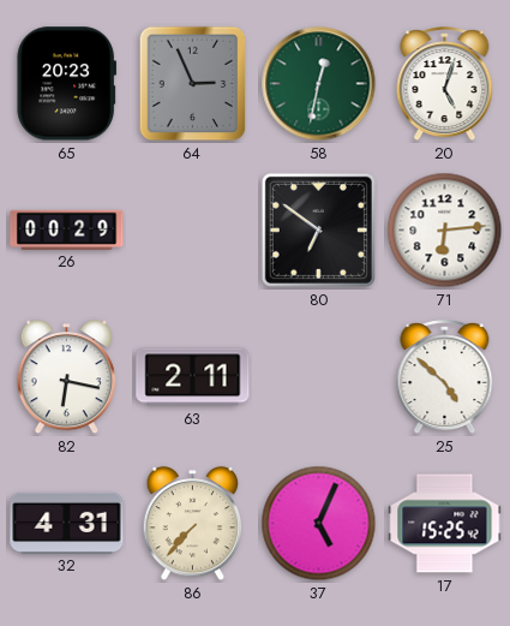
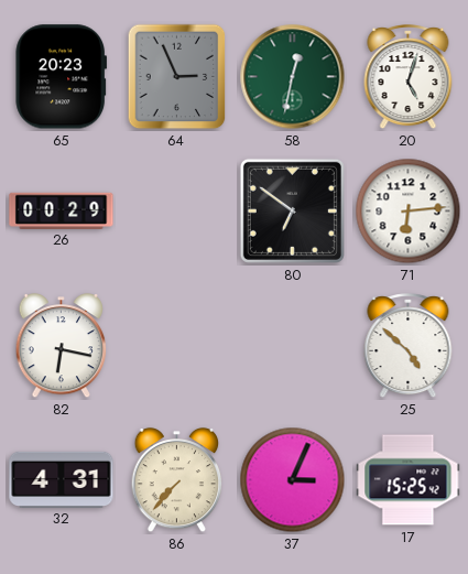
63: 2:11 -> none
37: 5:04 -> 3:04
